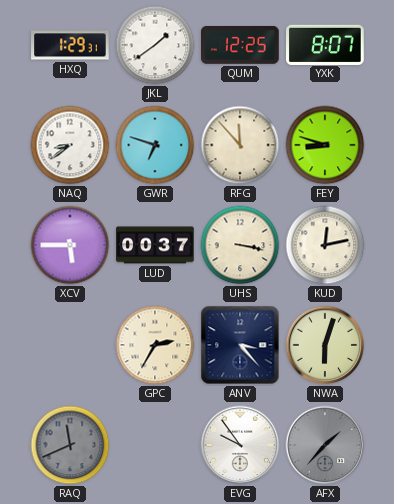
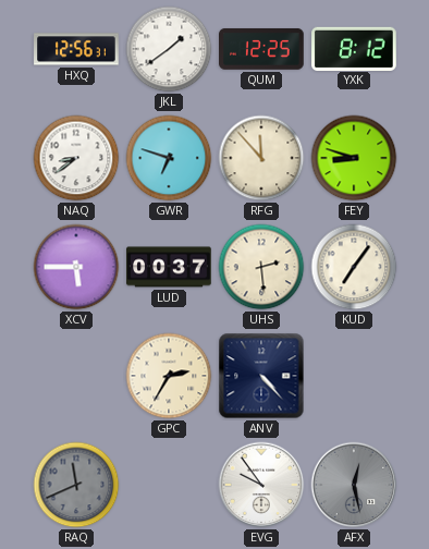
HXQ: 1:29 -> 12:56
YXK: 8:07 -> 8:12
UHS: 3:17 -> 2:29
KUD: 12:13 -> 7:06
ANV: 3:23 -> 4:23
NWA: 6:03 -> none
AFX: 1:37 -> 12:28
